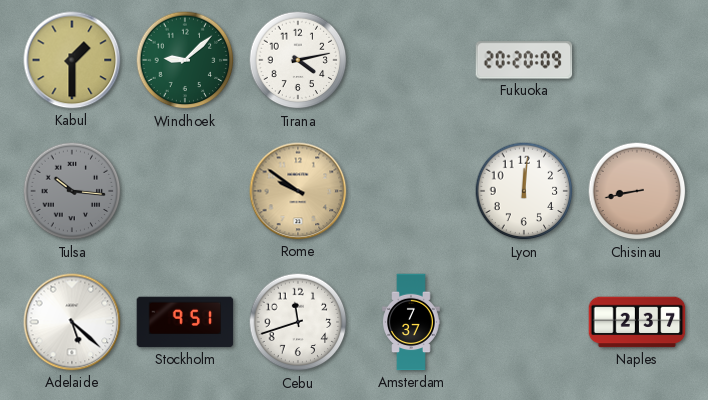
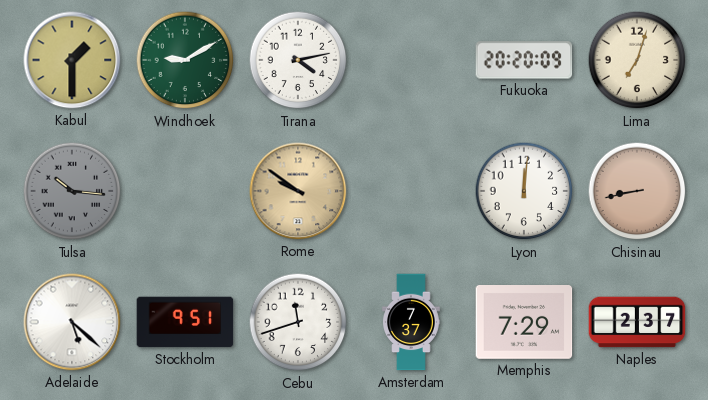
Windhoek: 9:08 -> 9:10
Lima: none -> 7:03
Memphis: none -> 7:29
